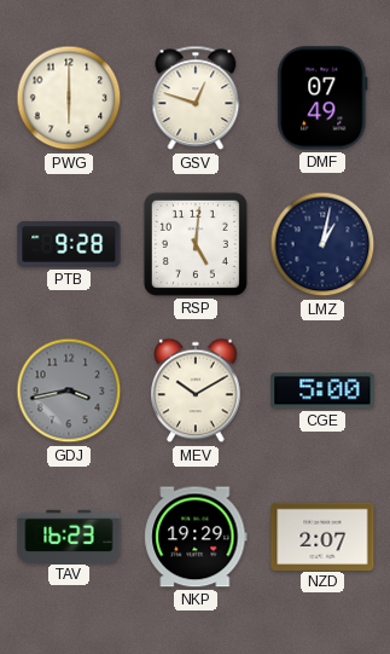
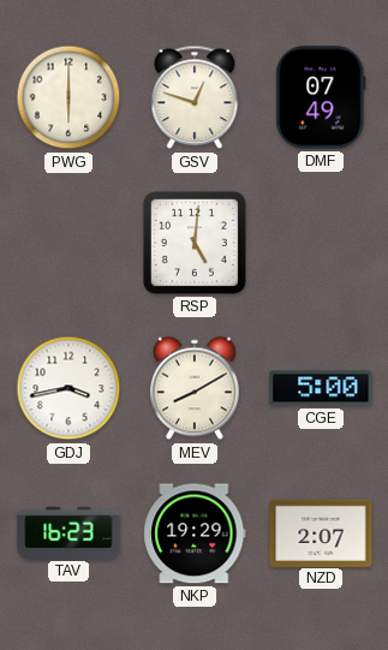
PTB: 9:28 -> none
LMZ: 1:02 -> none
GDJ dial: grey -> white
MEV: 10:10 -> 8:10
